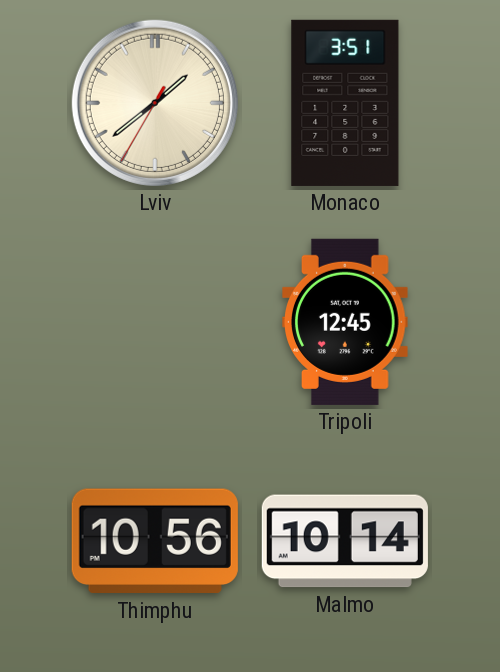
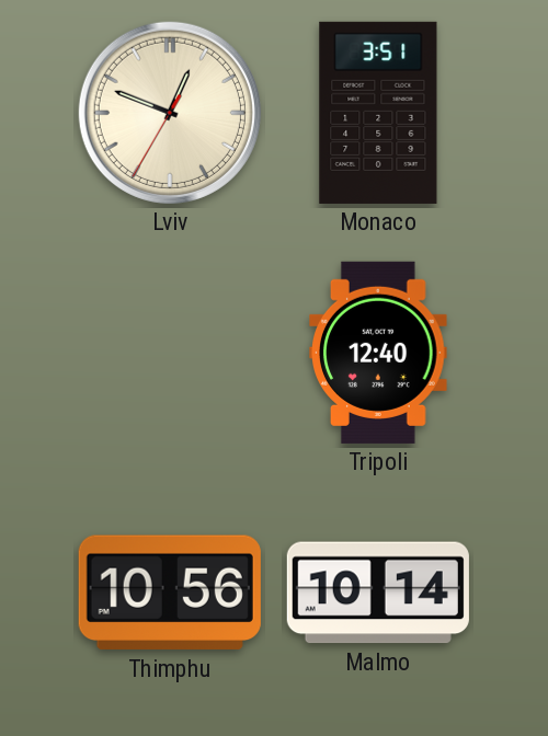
Lviv: 1:38 -> 12:48
Tripoli: 12:45 -> 12:40
